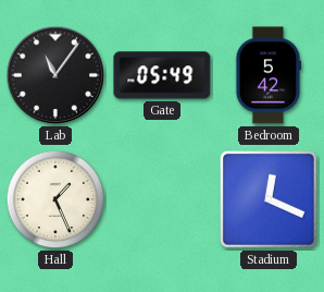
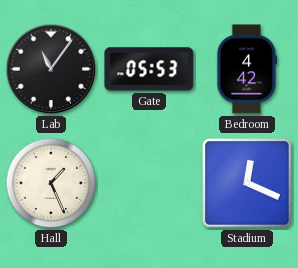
Gate: 05:49 -> 05:53
Bedroom: 5:42 -> 4:42
